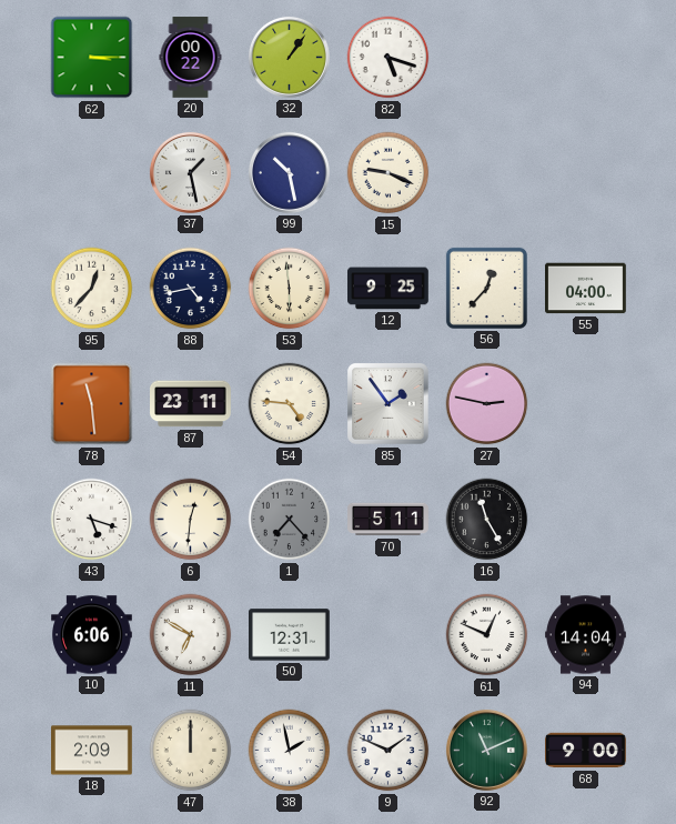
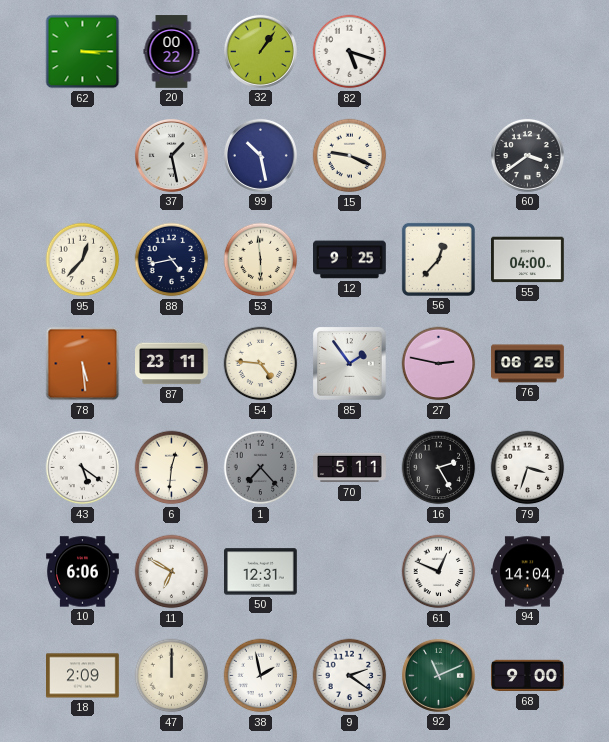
60: none -> 3:39
78: 11:29 -> 5:29
76: none -> 06:25
43: 5:18 -> 5:21
16: 11:25 -> 2:25
79: none -> 3:33
9: 1:49 -> 2:21
